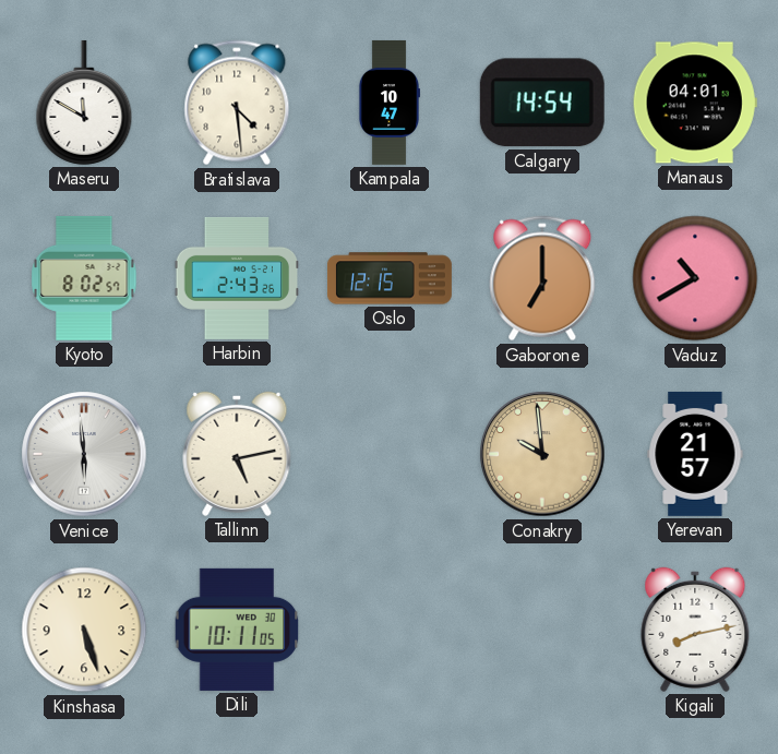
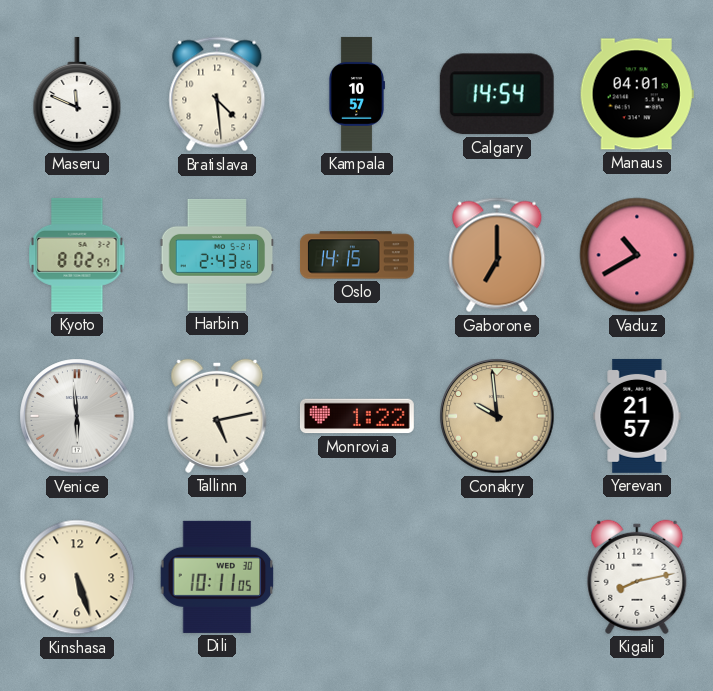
Maseru: 11:50 -> 11:49
Kampala: 10:47 -> 10:57
Oslo: 12:15 -> 14:15
Monrovia: none -> 1:22
